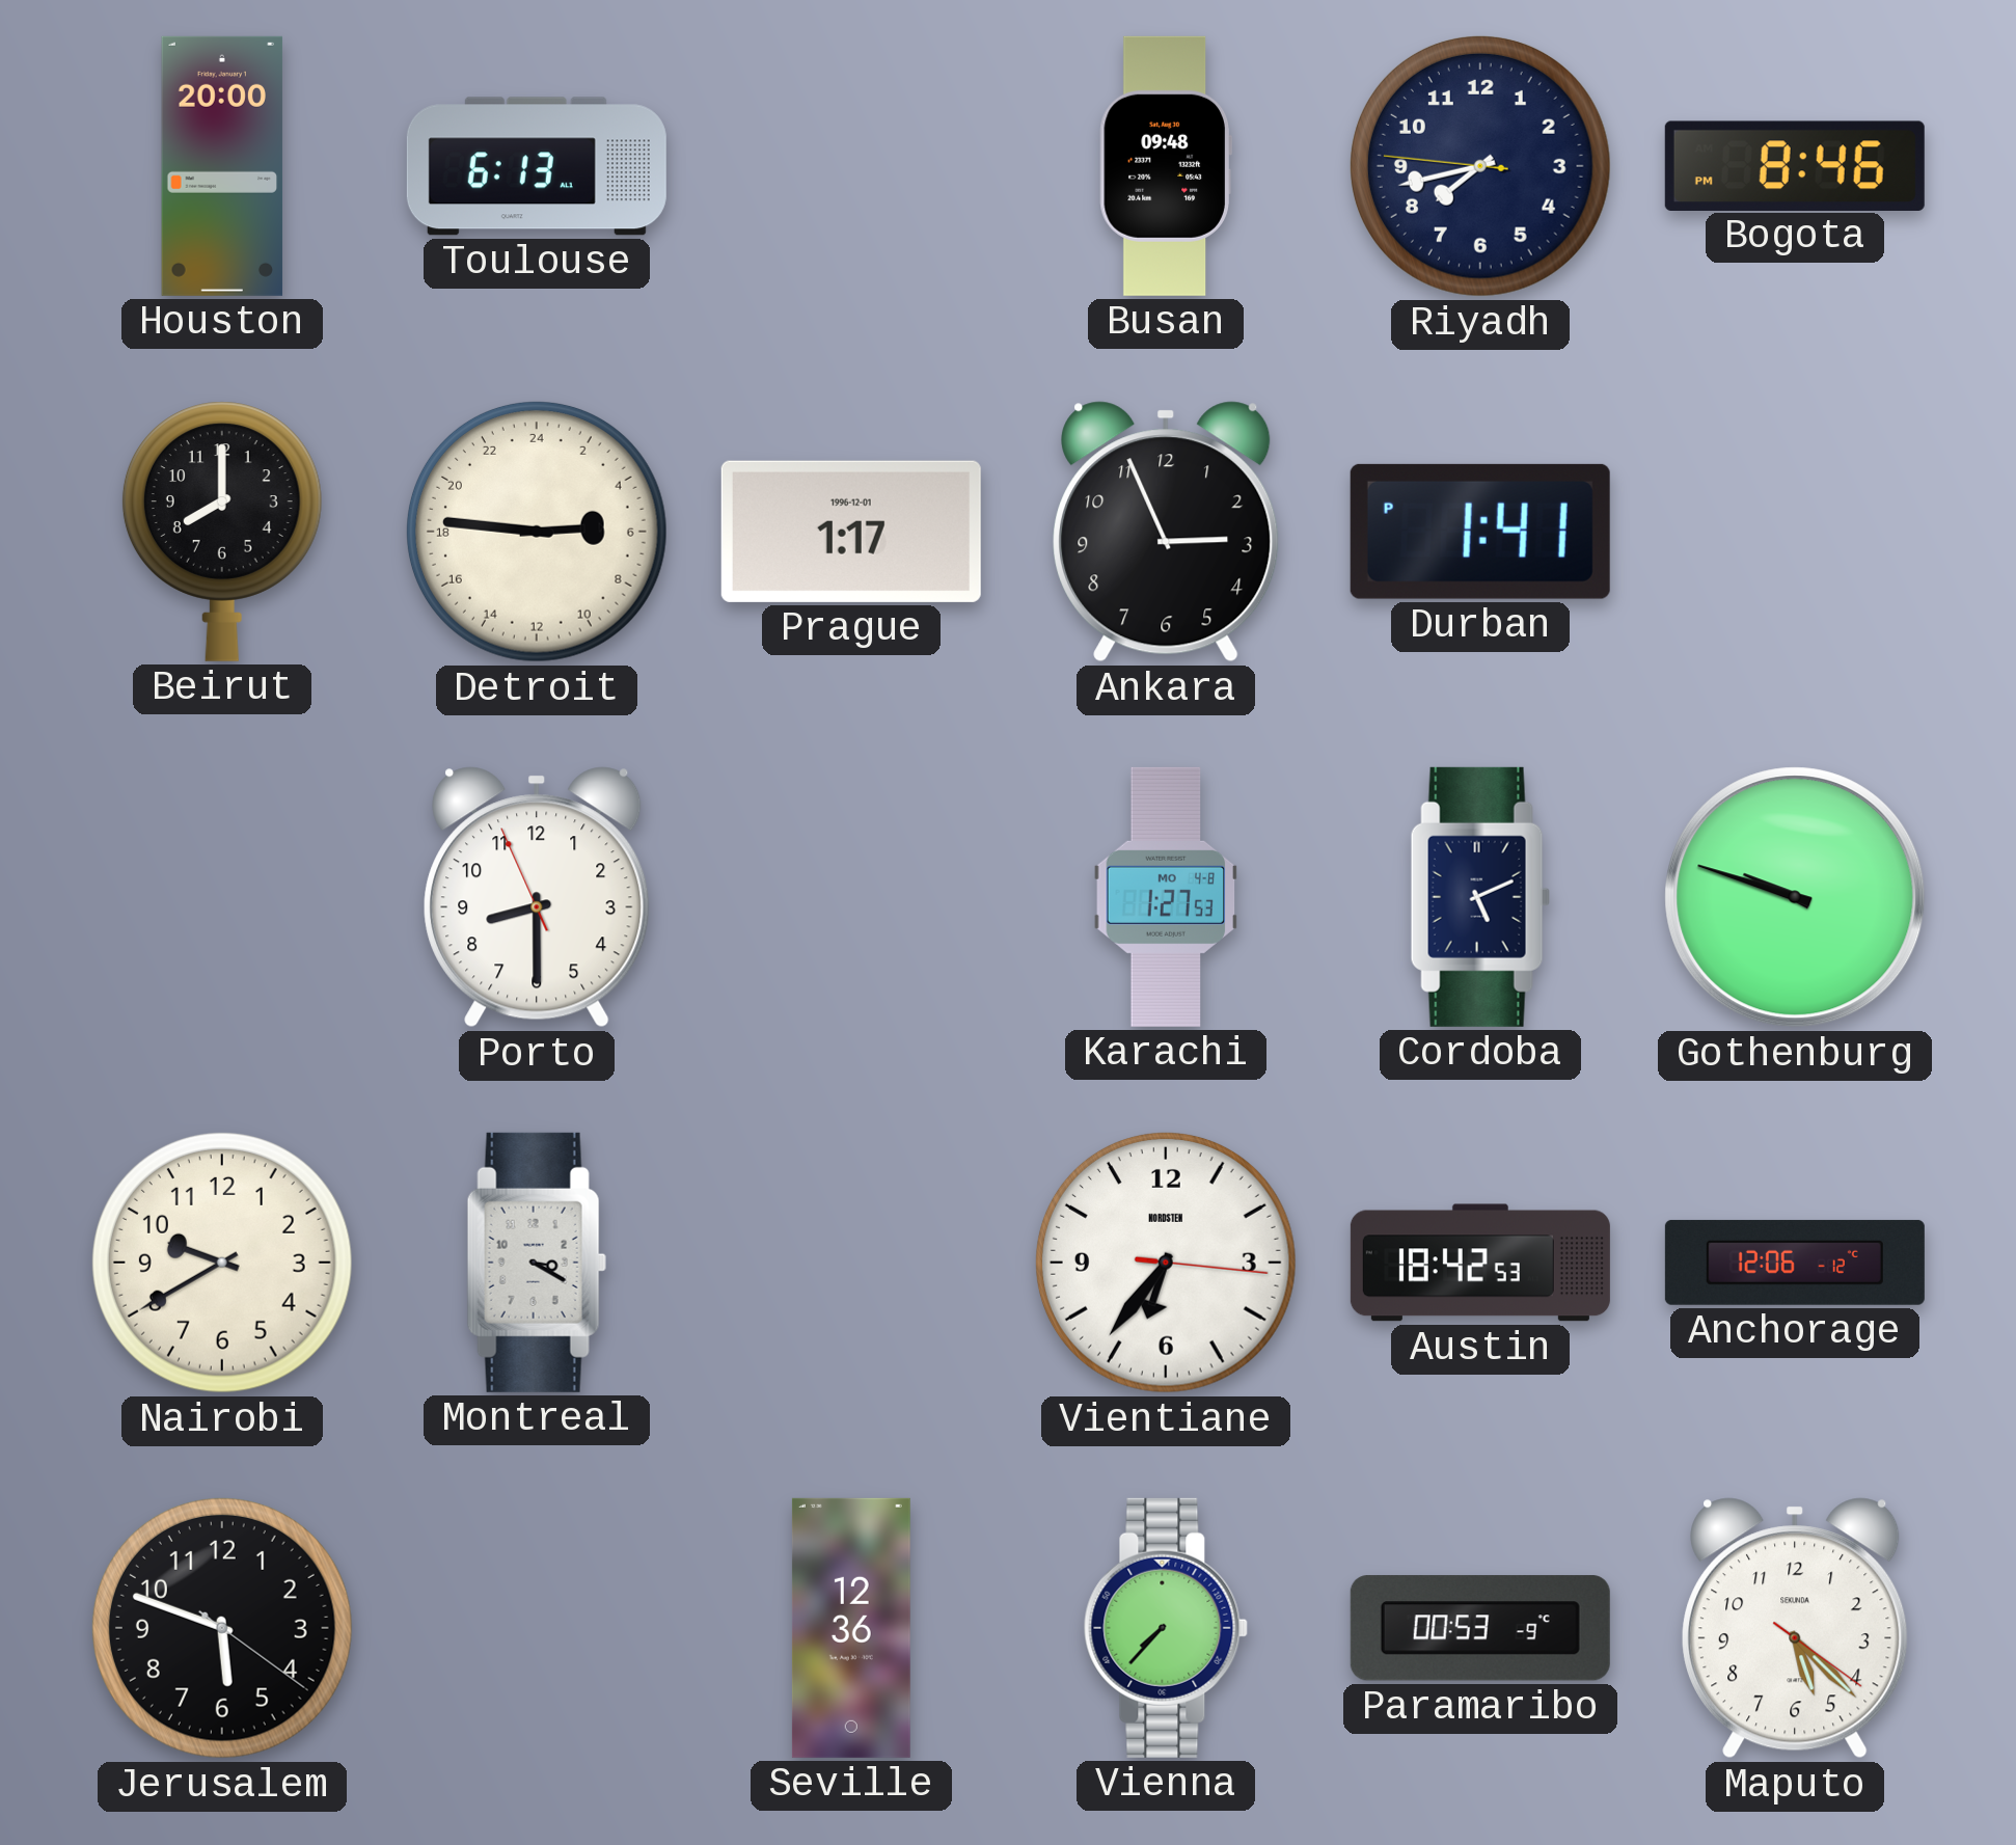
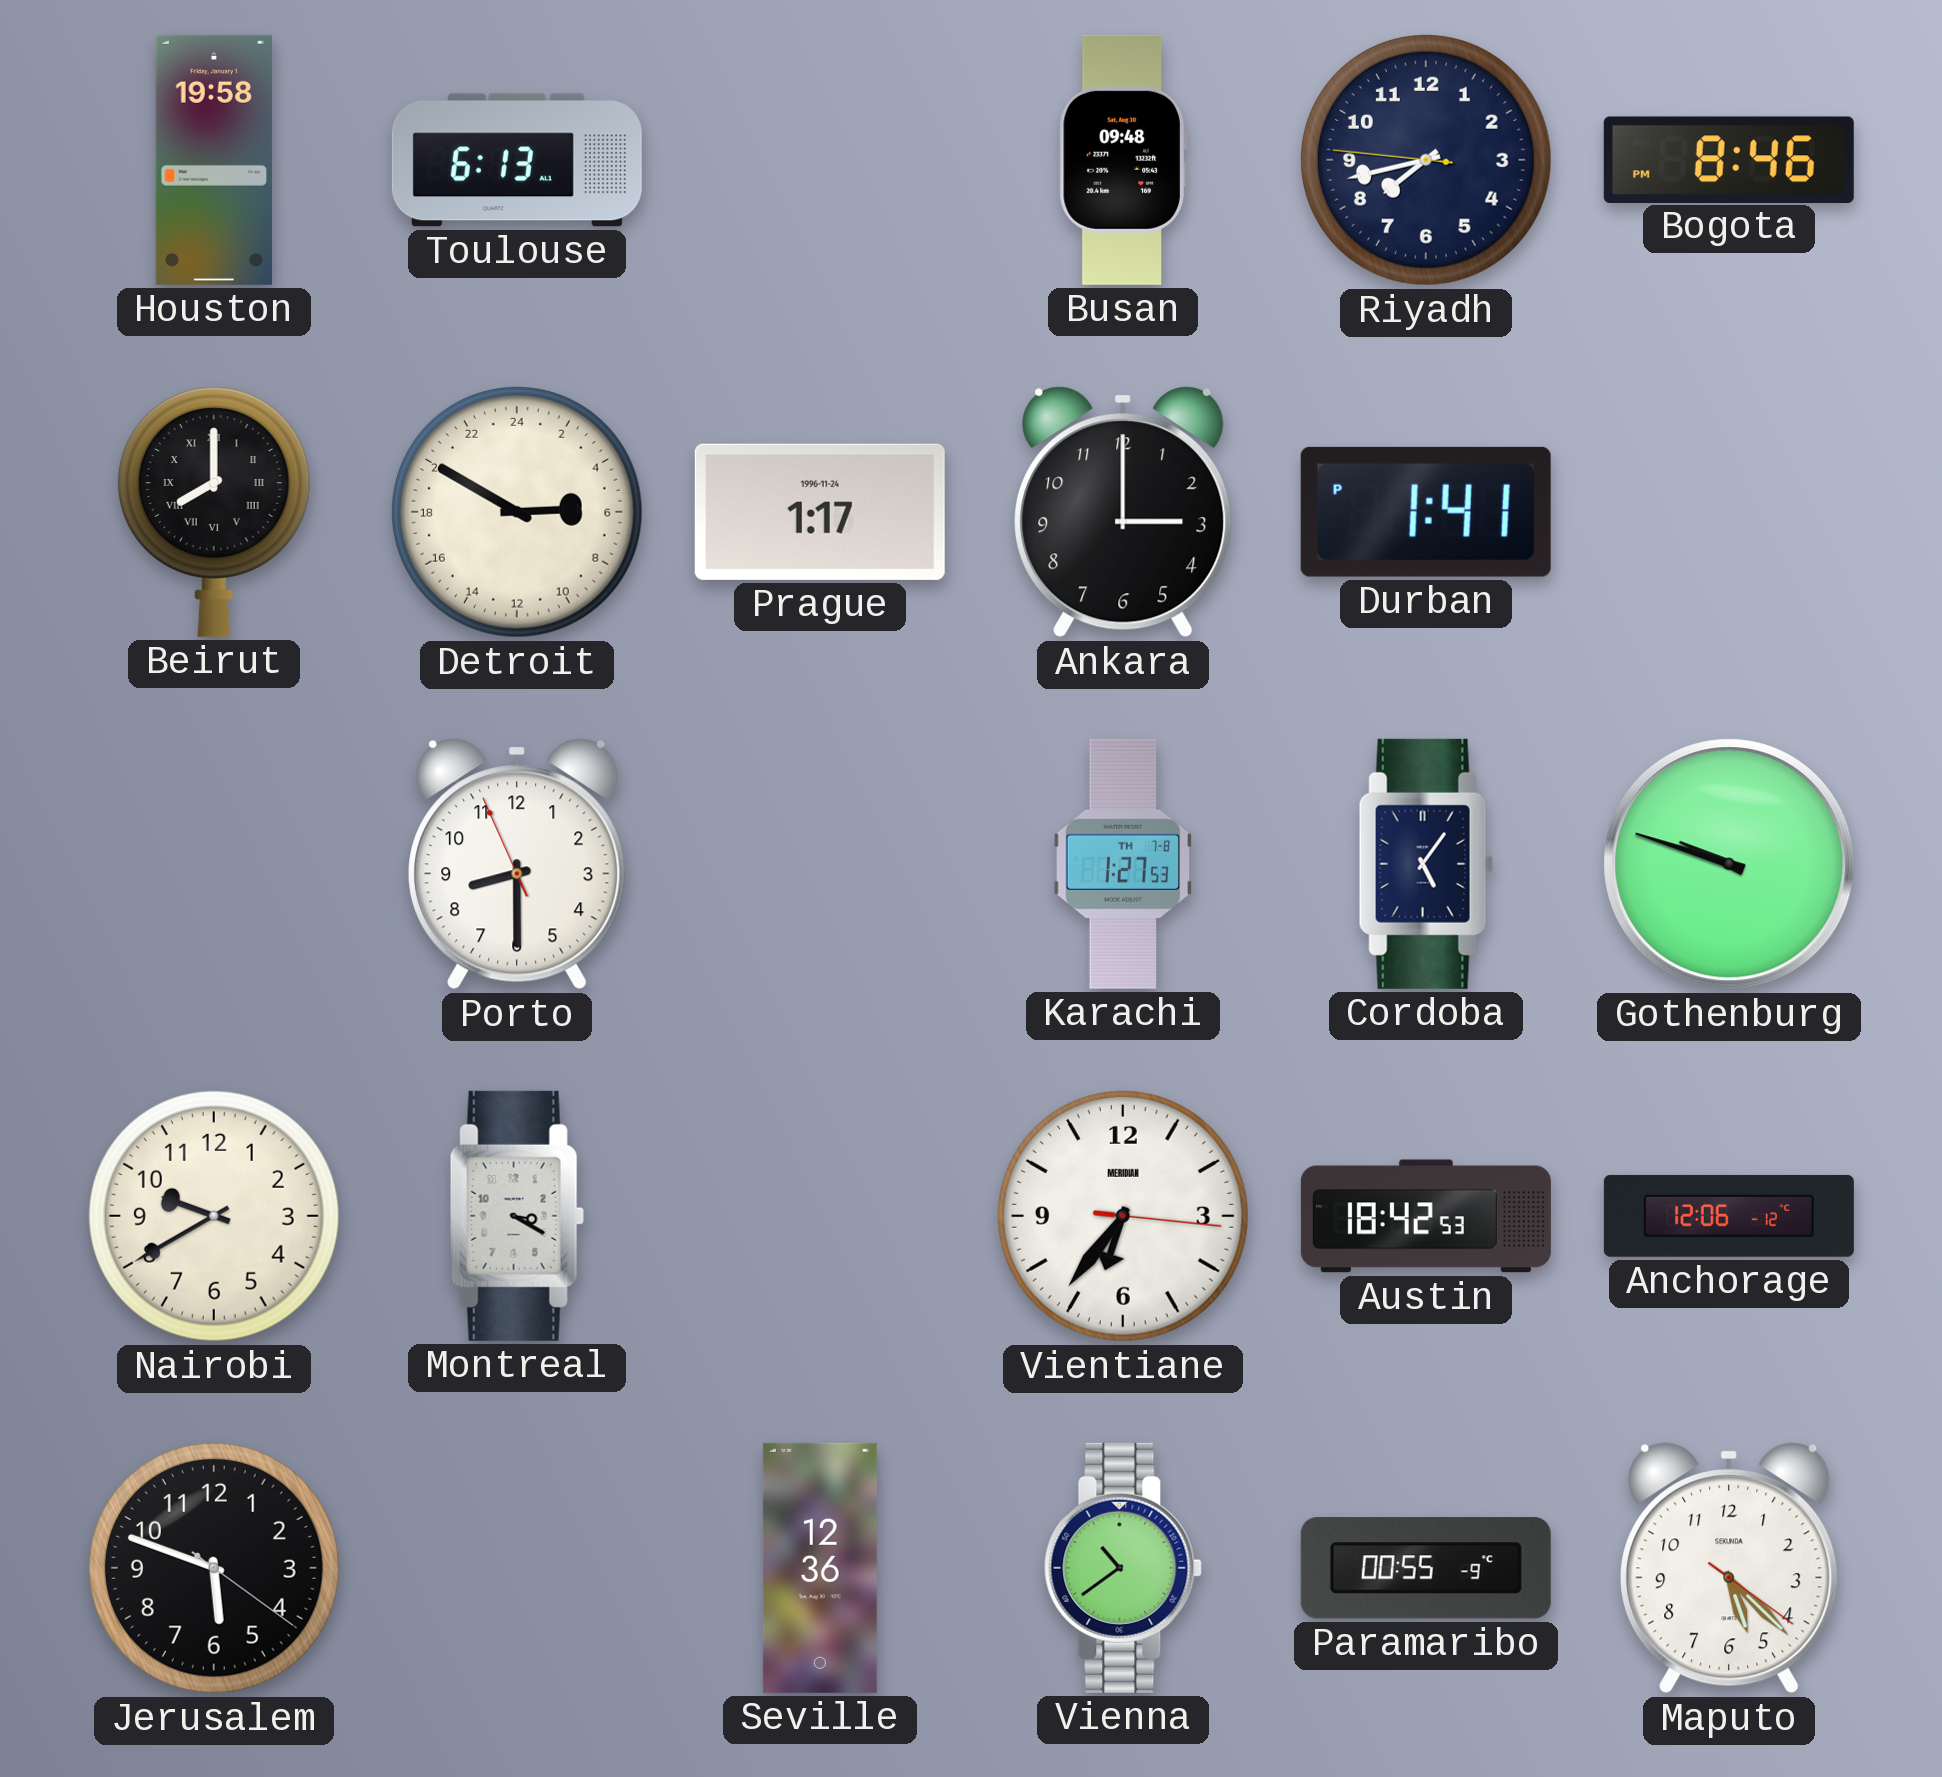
Houston: 20:00 -> 19:58
Beirut numerals: Arabic -> Roman
Detroit: 5:46 -> 5:50
Prague date: 1996-12-01 -> 1996-11-24
Ankara: 2:56 -> 3:00
Karachi date: MO 4-8 -> TH 7-8
Cordoba: 5:11 -> 5:06
Vientiane brand: NORDSTEN -> MERIDIAN
Vienna: 7:37 -> 10:39
Paramaribo: 00:53 -> 00:55
